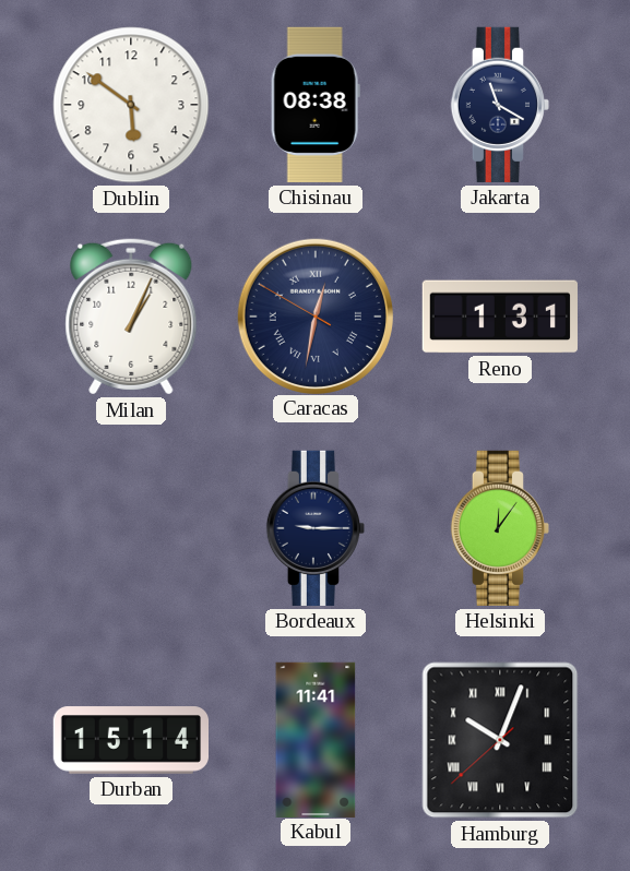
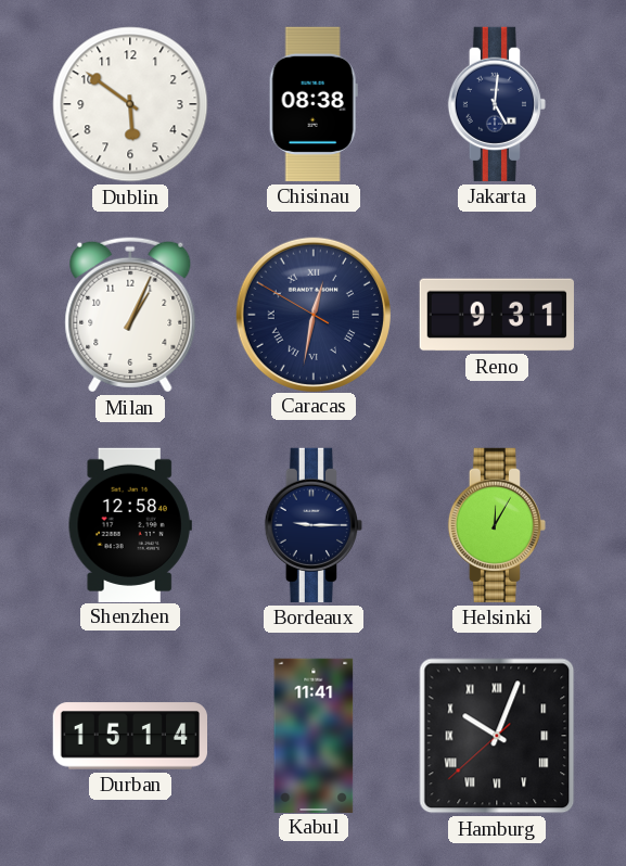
Jakarta: 11:20 -> 5:01
Reno: 1:31 -> 9:31
Shenzhen: none -> 12:58
Helsinki: 12:06 -> 12:05
